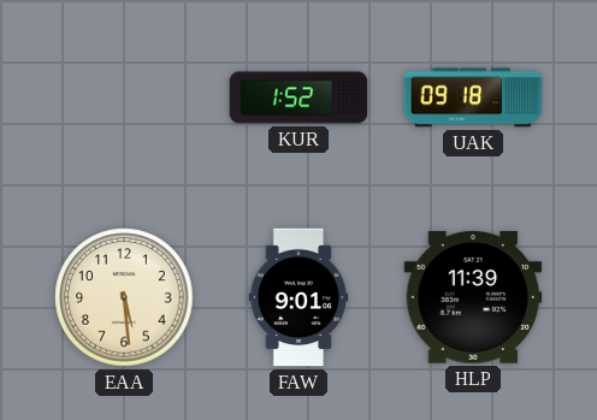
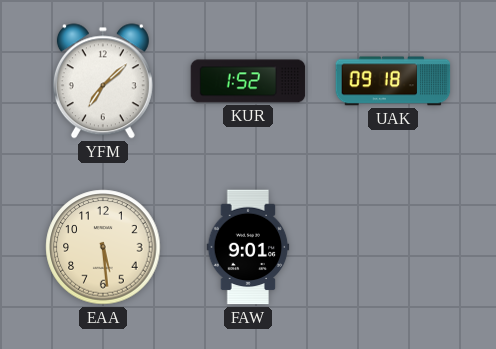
YFM: none -> 7:08
HLP: 11:39 -> none
